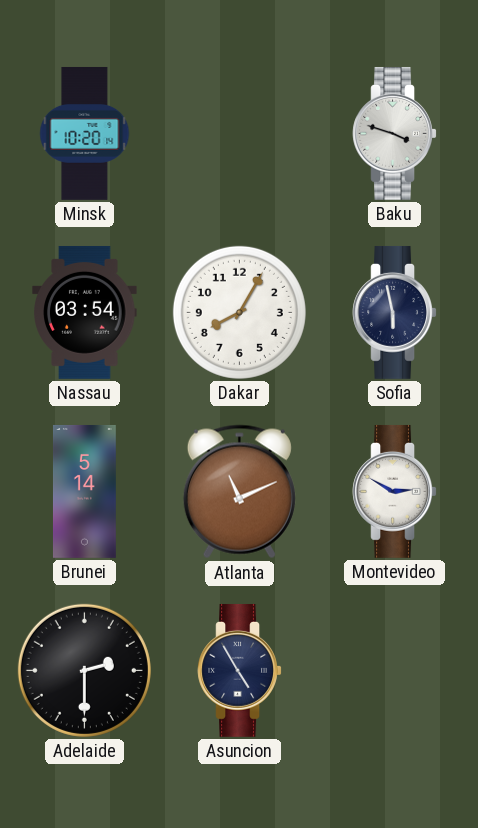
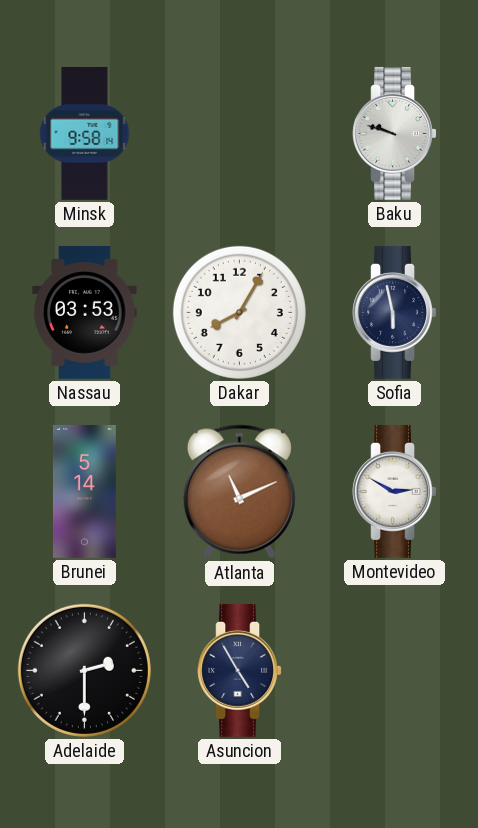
Minsk: 10:20 -> 9:58
Baku: 3:48 -> 9:48
Nassau: 03:54 -> 03:53
